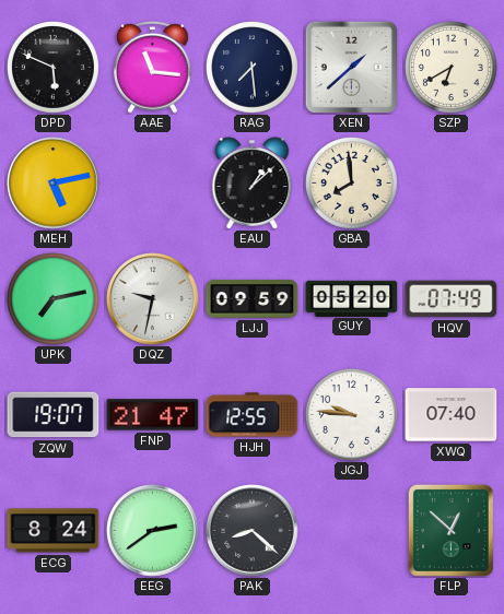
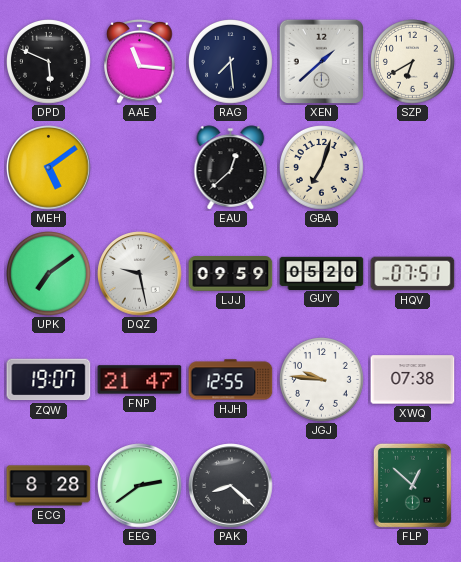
MEH: 5:13 -> 5:09
EAU: 1:08 -> 12:38
GBA: 7:59 -> 7:03
UPK: 7:13 -> 7:09
DQZ: 9:32 -> 9:28
HQV: 07:49 -> 07:51
XWQ: 07:40 -> 07:38
ECG: 8:24 -> 8:28
